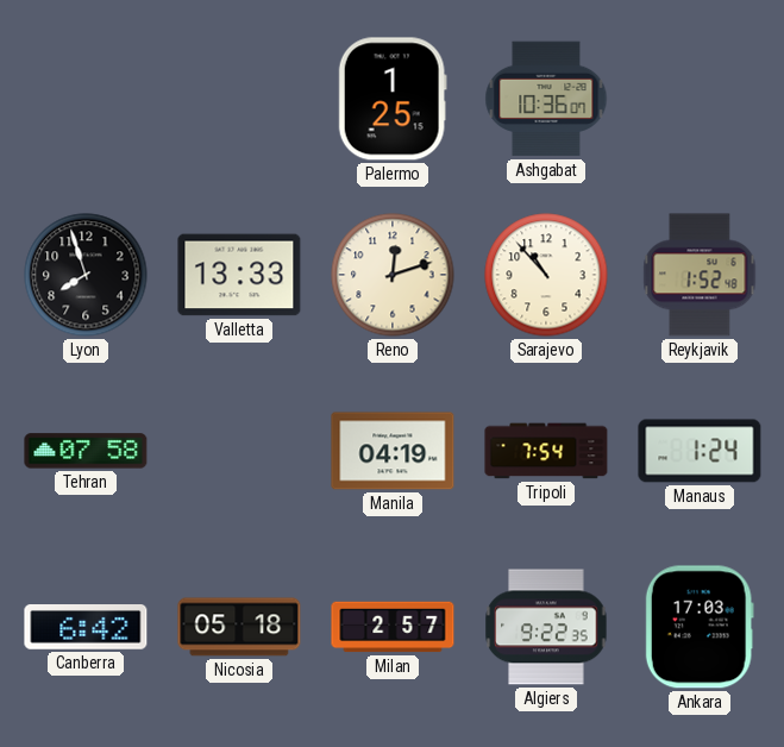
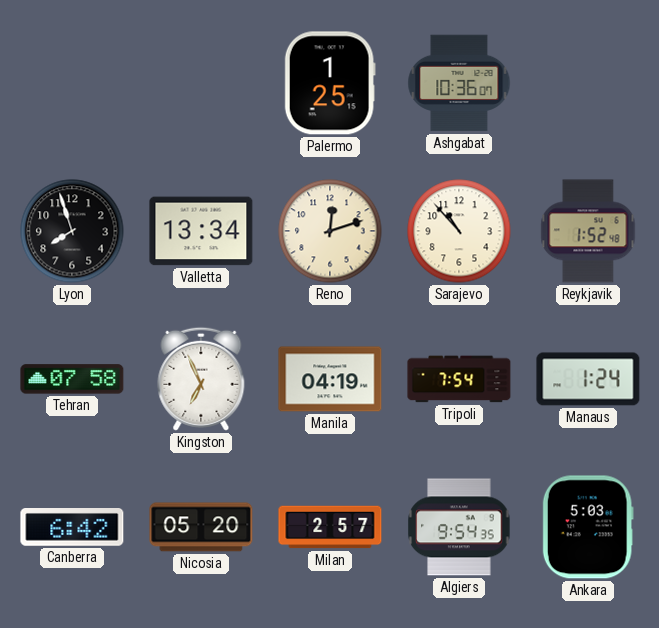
Valletta: 13:33 -> 13:34
Kingston: none -> 6:56
Nicosia: 05:18 -> 05:20
Algiers: 9:22 -> 9:54
Ankara: 17:03 -> 5:03
